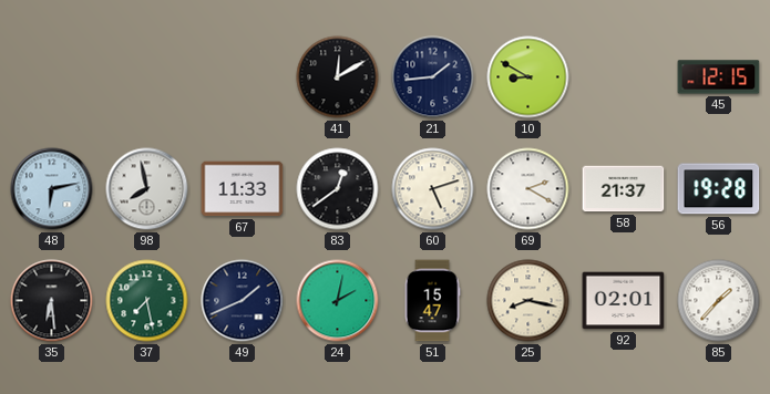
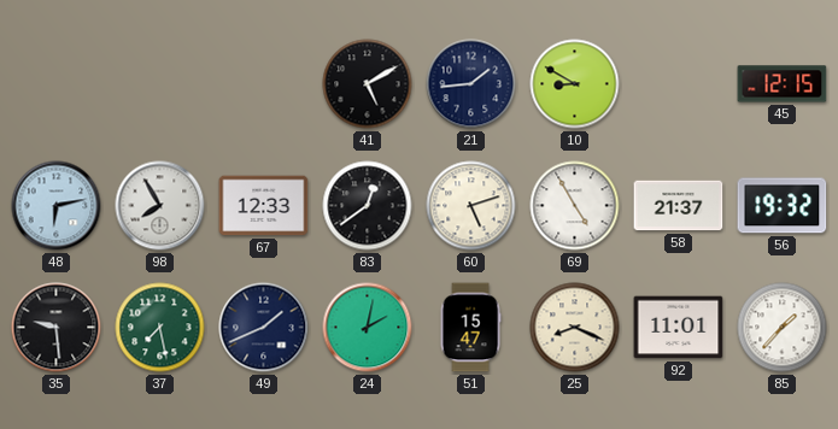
41: 12:10 -> 5:10
98: 7:58 -> 7:55
67: 11:33 -> 12:33
69: 2:20 -> 4:55
56: 19:28 -> 19:32
35: 6:29 -> 9:29
25: 8:17 -> 8:19
92: 02:01 -> 11:01
